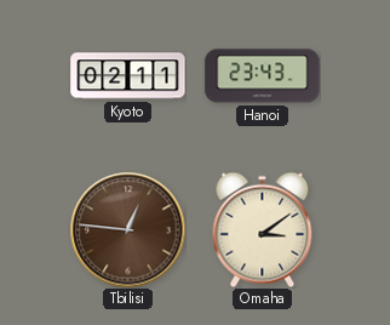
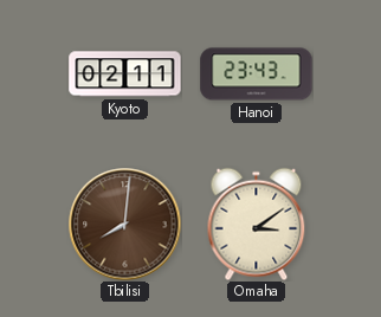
Tbilisi: 12:46 -> 8:01
